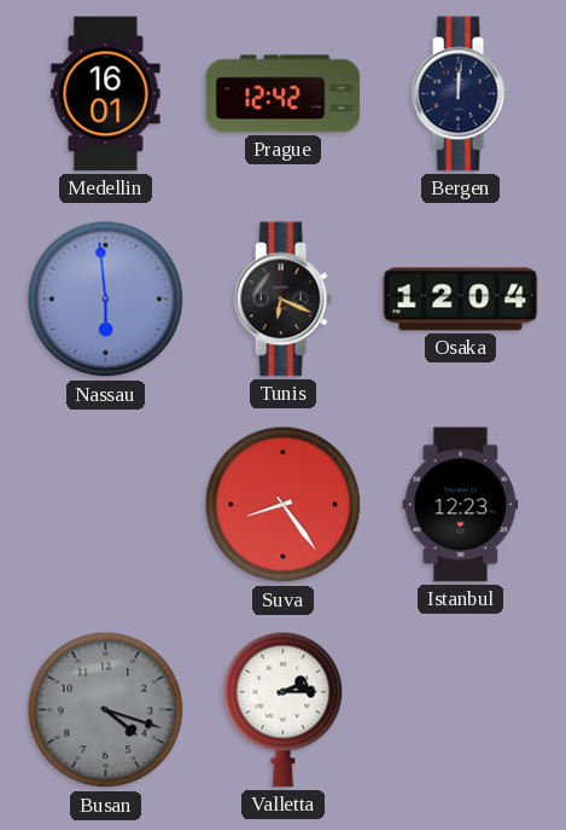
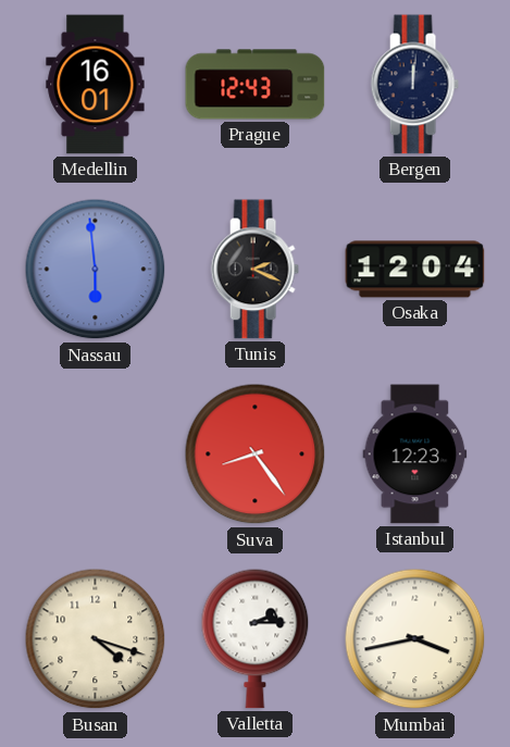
Prague: 12:42 -> 12:43
Tunis: 6:19 -> 2:19
Busan dial: grey -> cream
Mumbai: none -> 3:43
